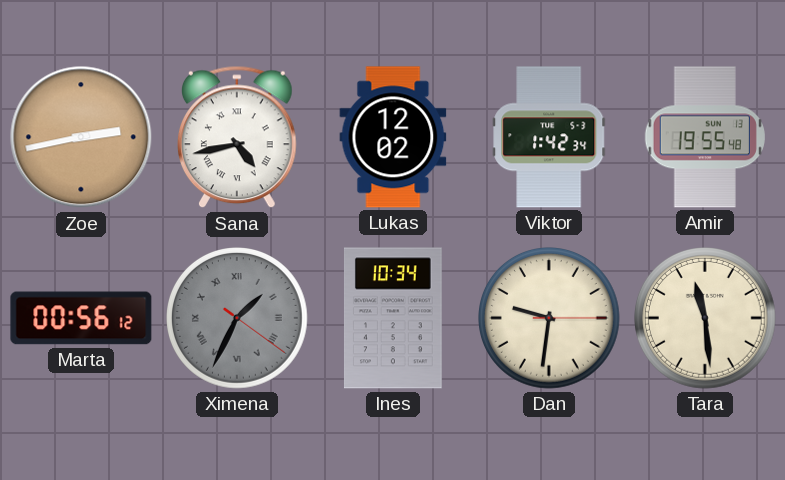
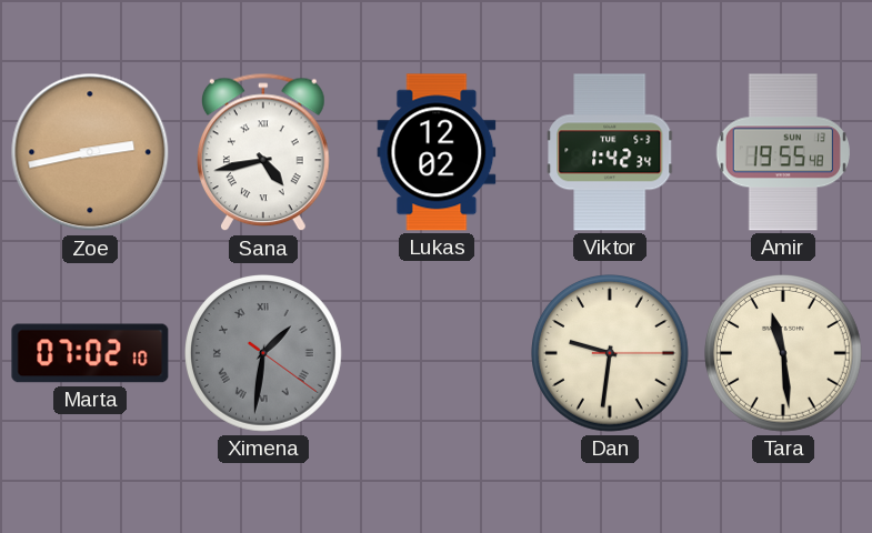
Marta: 00:56 -> 07:02
Ximena: 1:34 -> 1:31
Ines: 10:34 -> none
